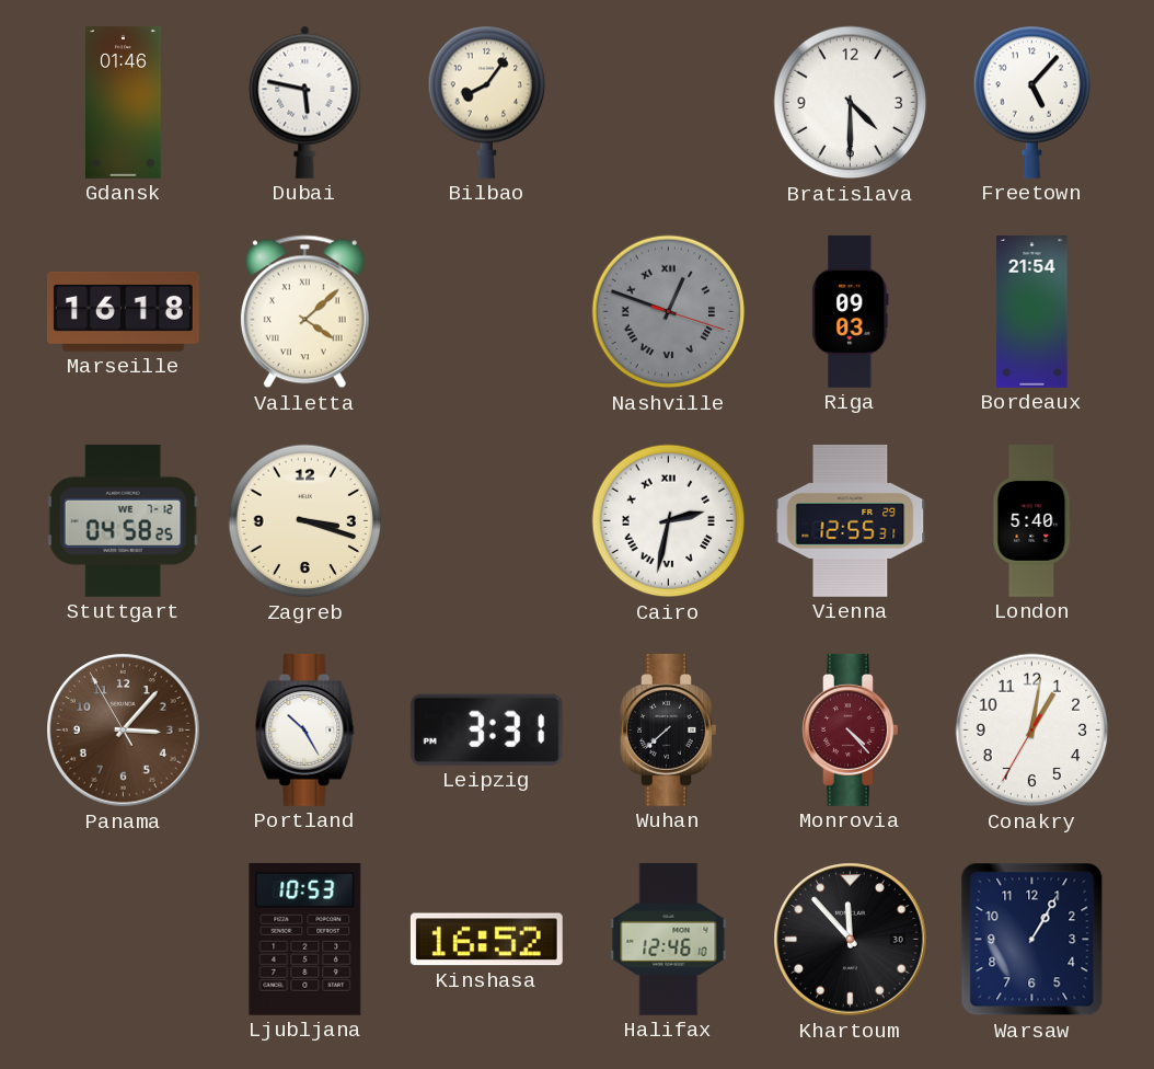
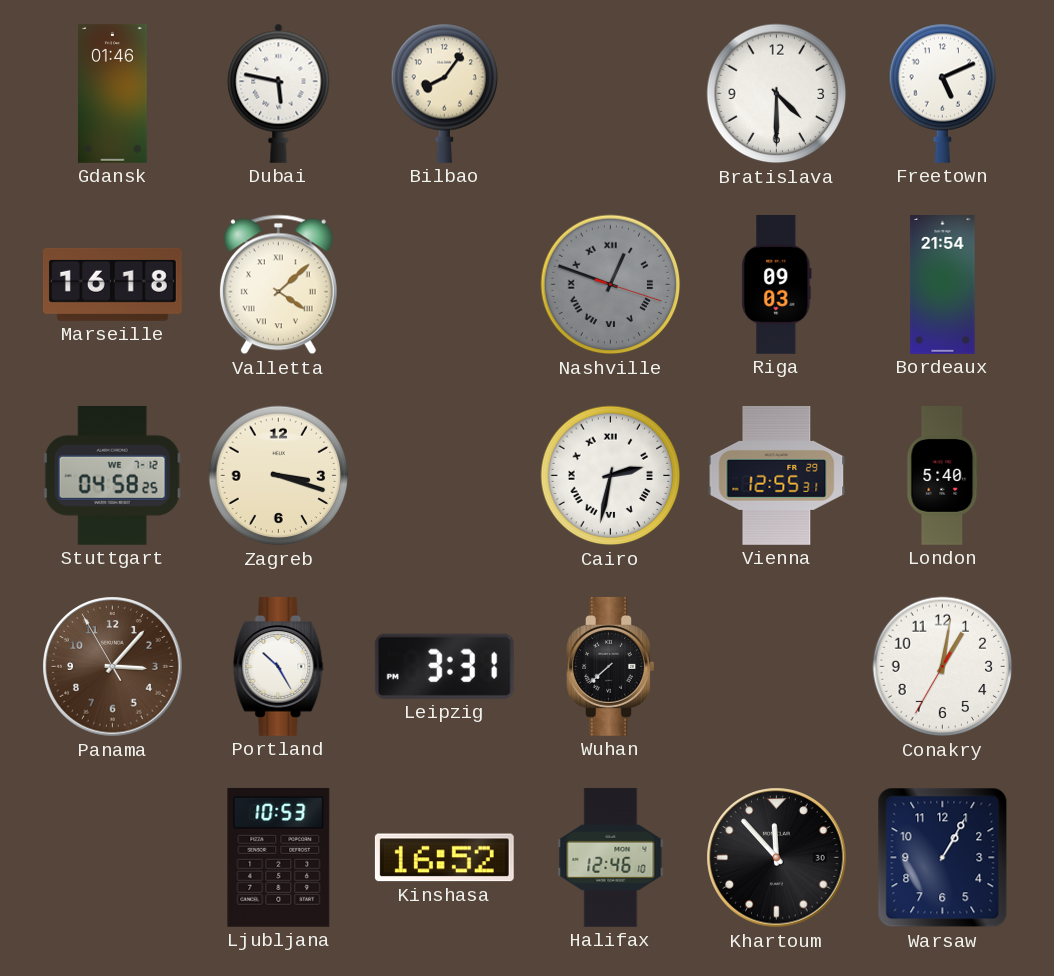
Freetown: 5:07 -> 5:11
Monrovia: 4:23 -> none
